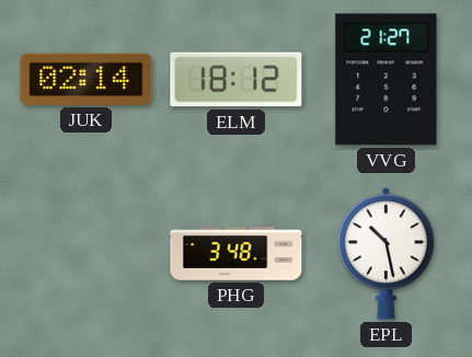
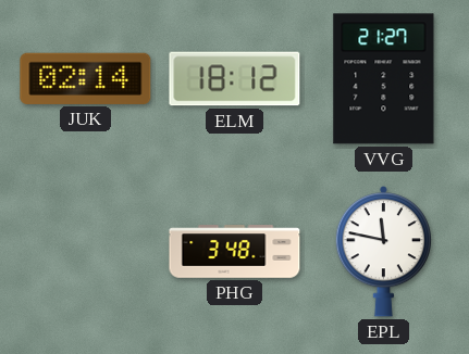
EPL: 10:28 -> 11:47
